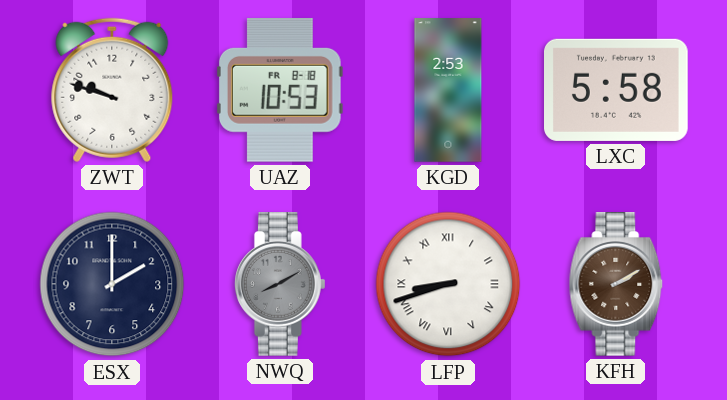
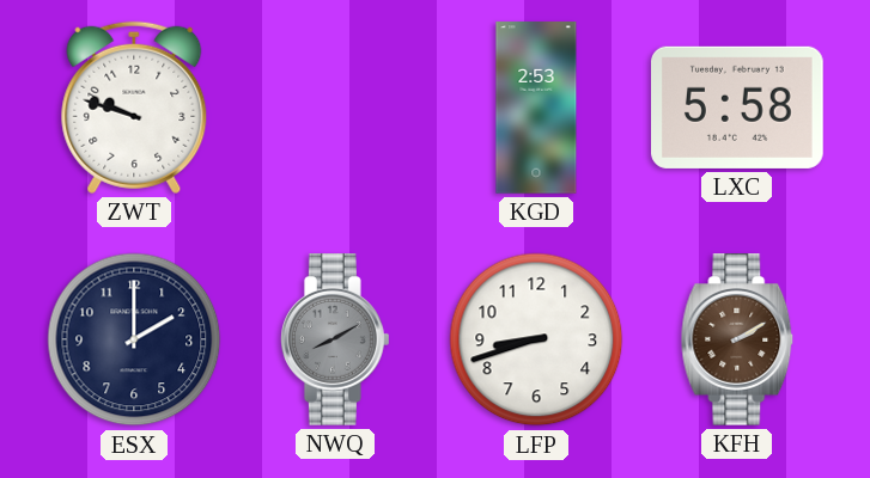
UAZ: 10:53 -> none
LFP numerals: Roman -> Arabic
